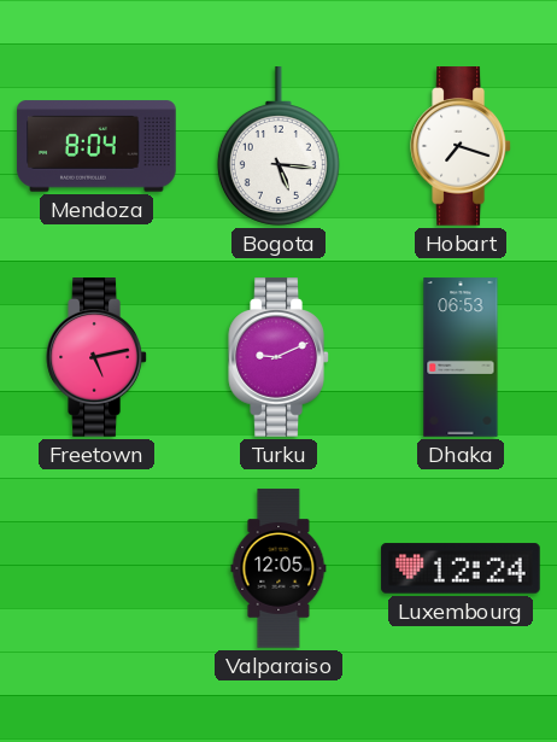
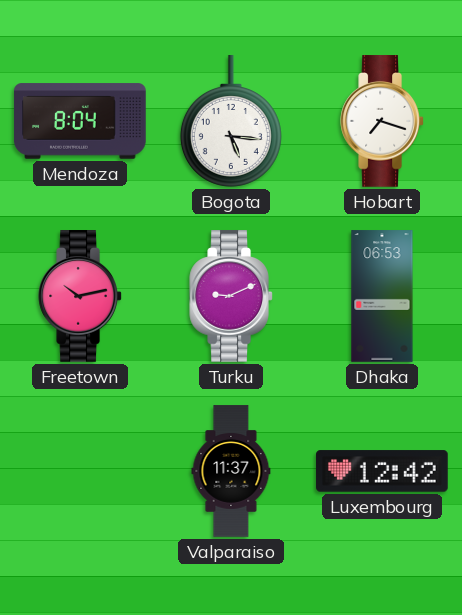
Freetown: 5:13 -> 10:13
Valparaiso: 12:05 -> 11:37
Luxembourg: 12:24 -> 12:42
